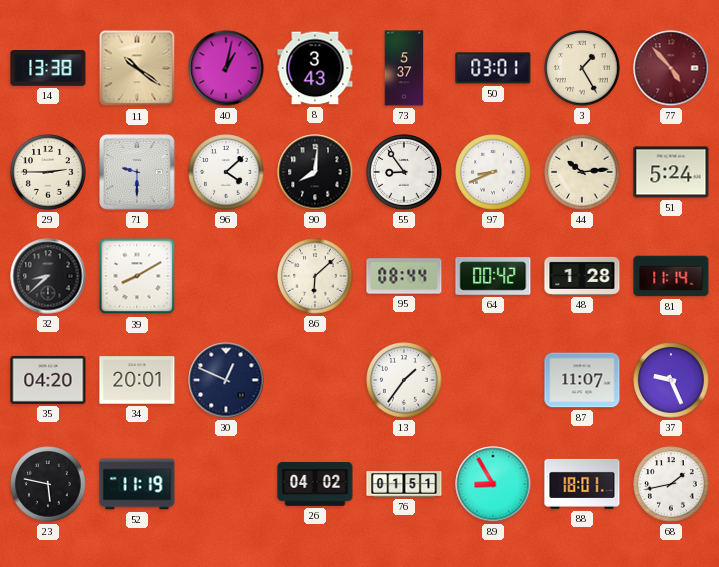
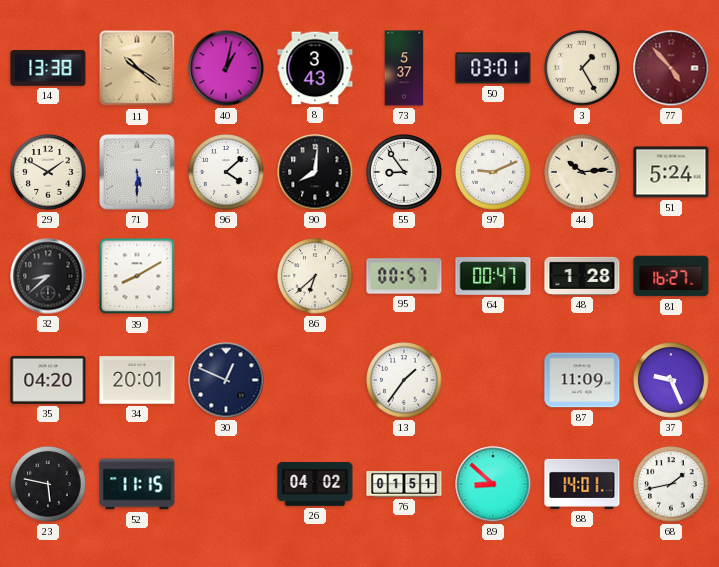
29: 2:45 -> 1:50
71: 9:30 -> 5:30
97: 8:41 -> 9:11
86: 6:08 -> 6:38
95: 08:44 -> 00:57
64: 00:42 -> 00:47
81: 11:14 -> 16:27
87: 11:07 -> 11:09
52: 11:19 -> 11:15
89: 8:55 -> 8:52
88: 18:01 -> 14:01
